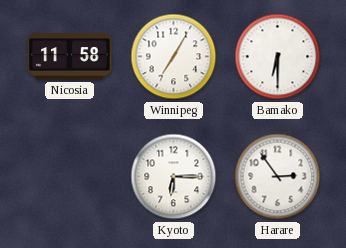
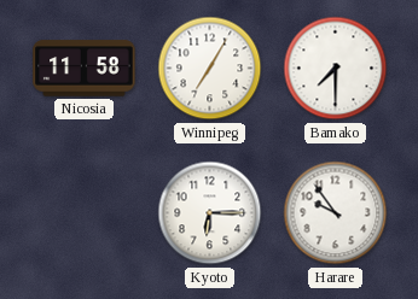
Bamako: 6:30 -> 7:30
Harare: 2:54 -> 9:54
